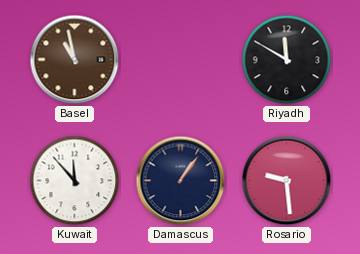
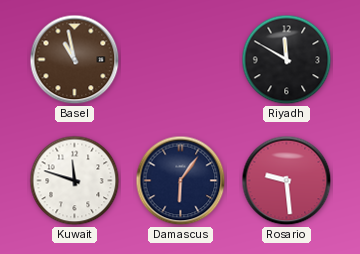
Kuwait: 11:53 -> 11:48
Damascus: 1:06 -> 6:06
